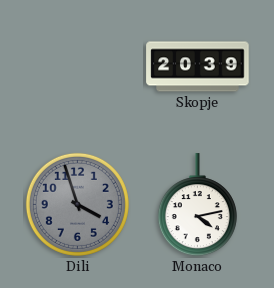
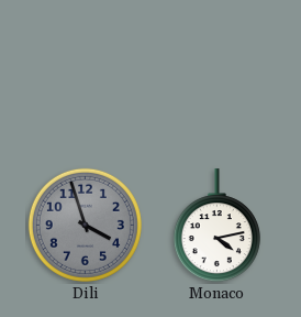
Skopje: 20:39 -> none
